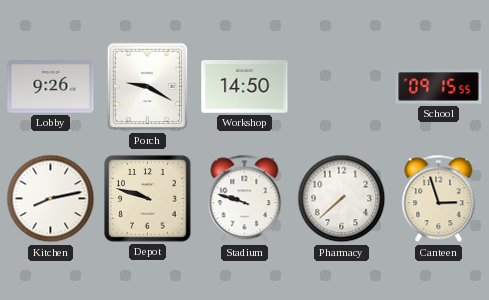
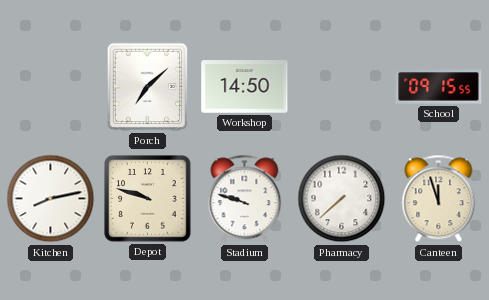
Lobby: 9:26 -> none
Porch: 9:20 -> 7:08
Canteen: 2:57 -> 11:57
